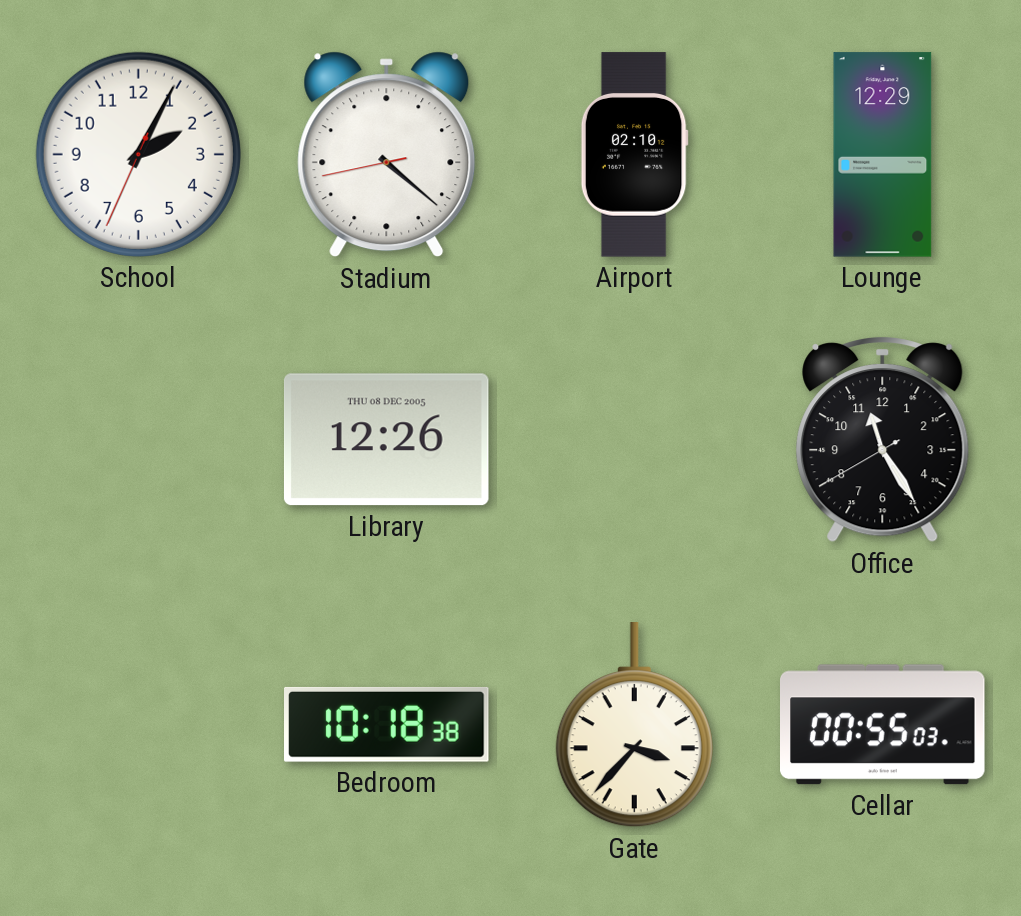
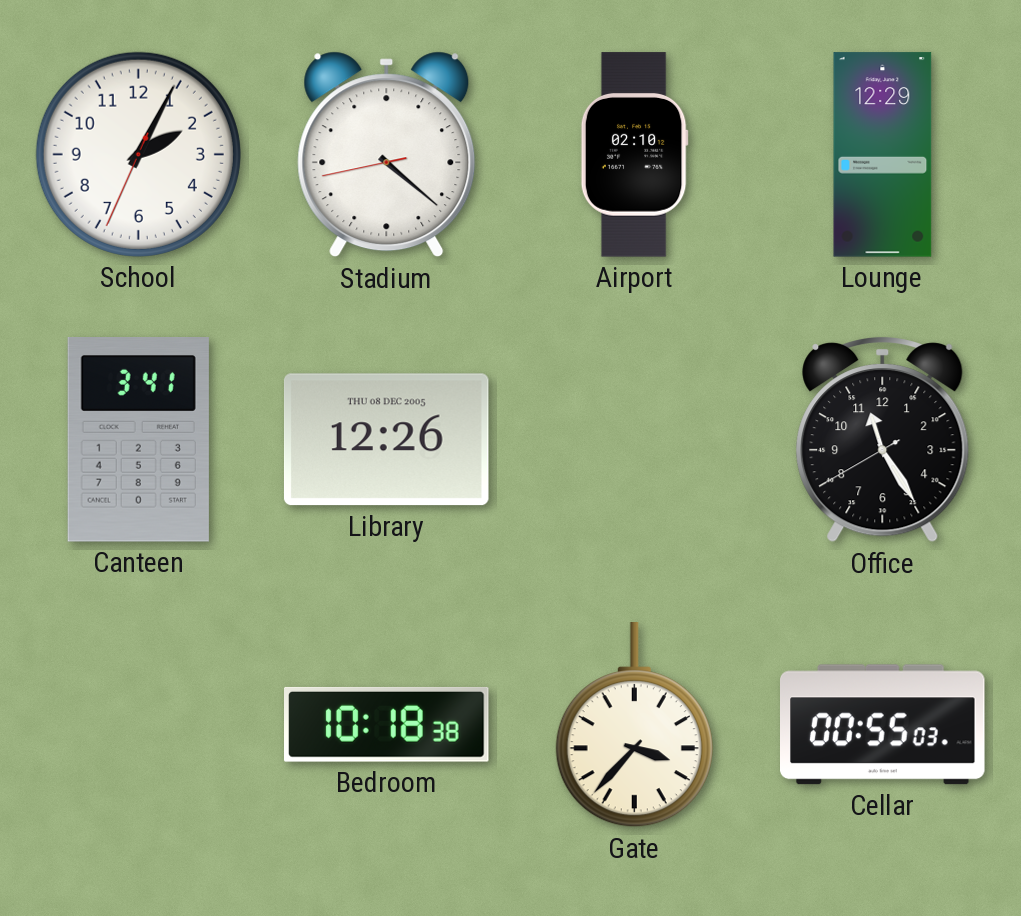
Canteen: none -> 3:41
